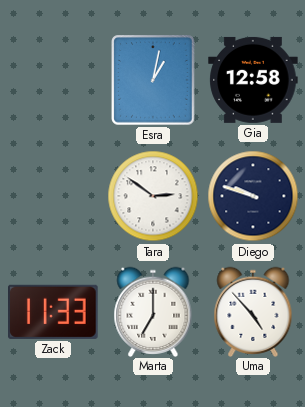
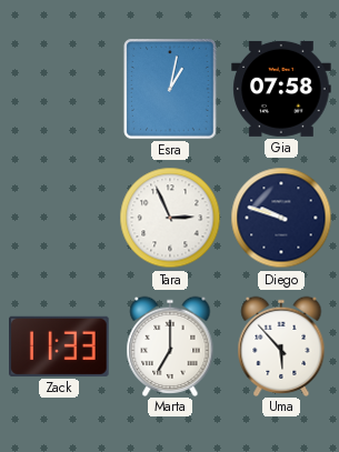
Gia: 12:58 -> 07:58
Tara: 2:51 -> 2:56
Uma: 4:53 -> 5:53
